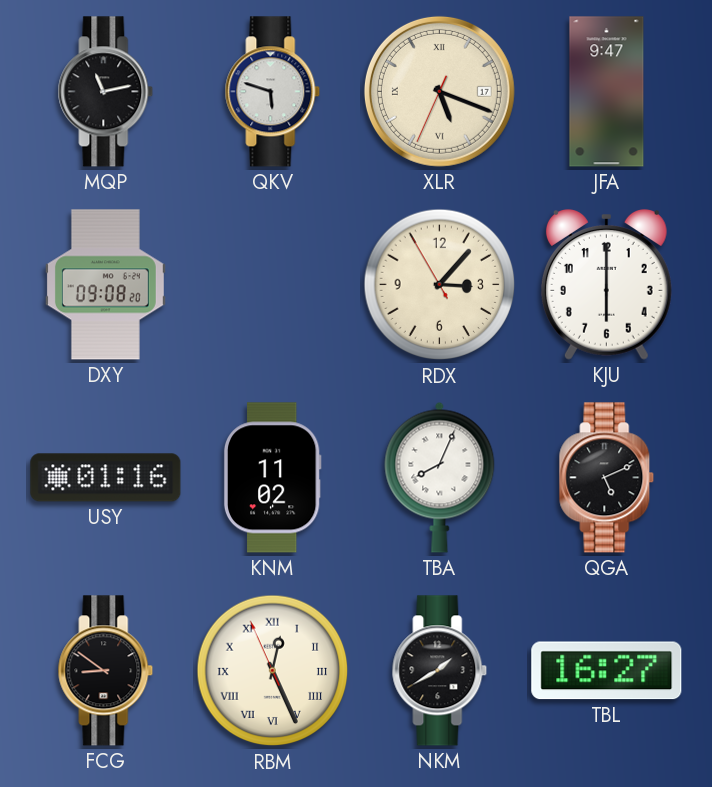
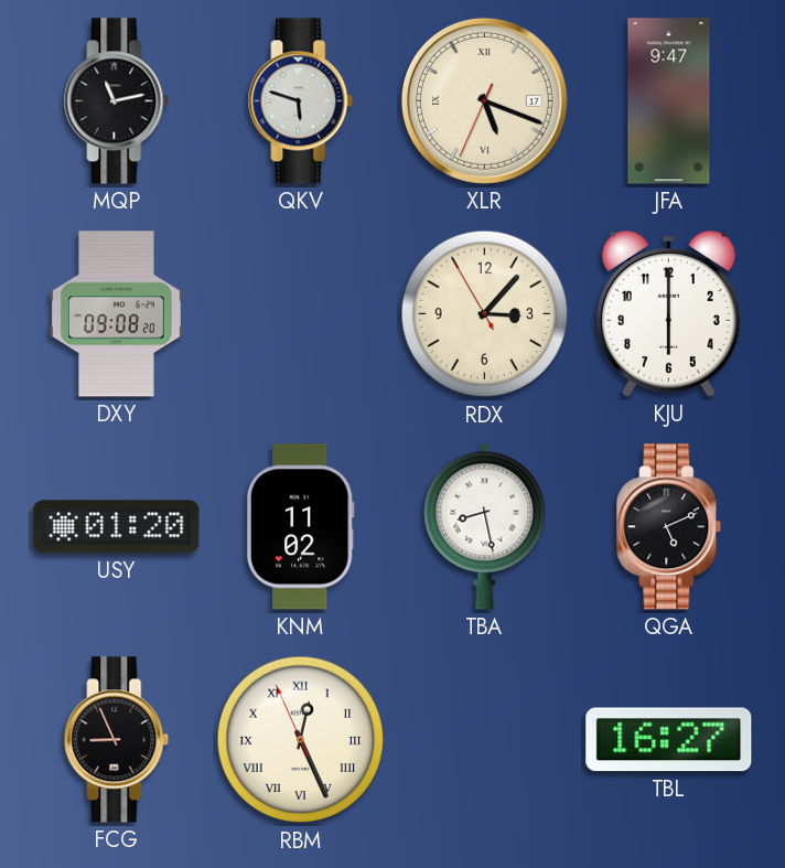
USY: 01:16 -> 01:20
TBA: 8:04 -> 8:28
FCG: 8:51 -> 8:56
NKM: 1:40 -> none
